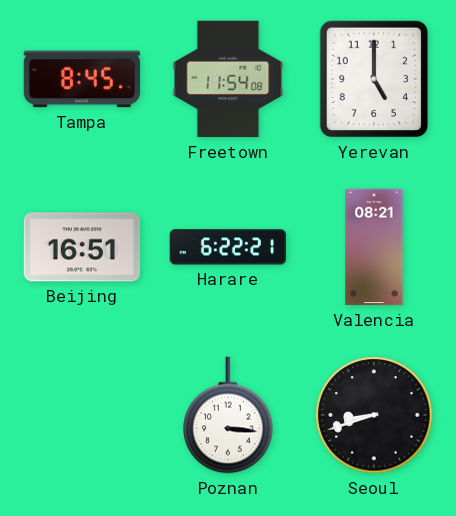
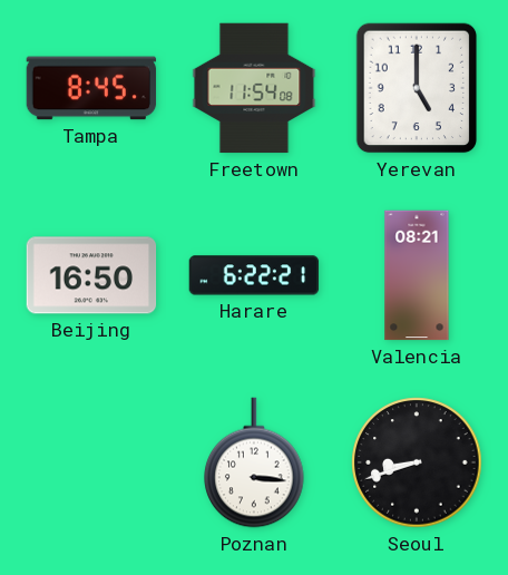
Beijing: 16:51 -> 16:50
